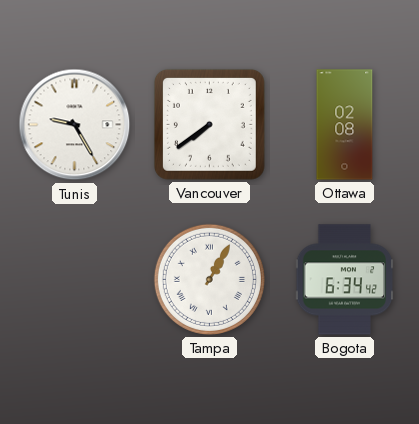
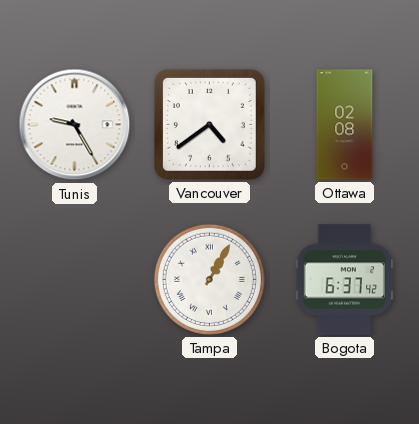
Vancouver: 7:39 -> 4:39
Bogota: 6:34 -> 6:37
